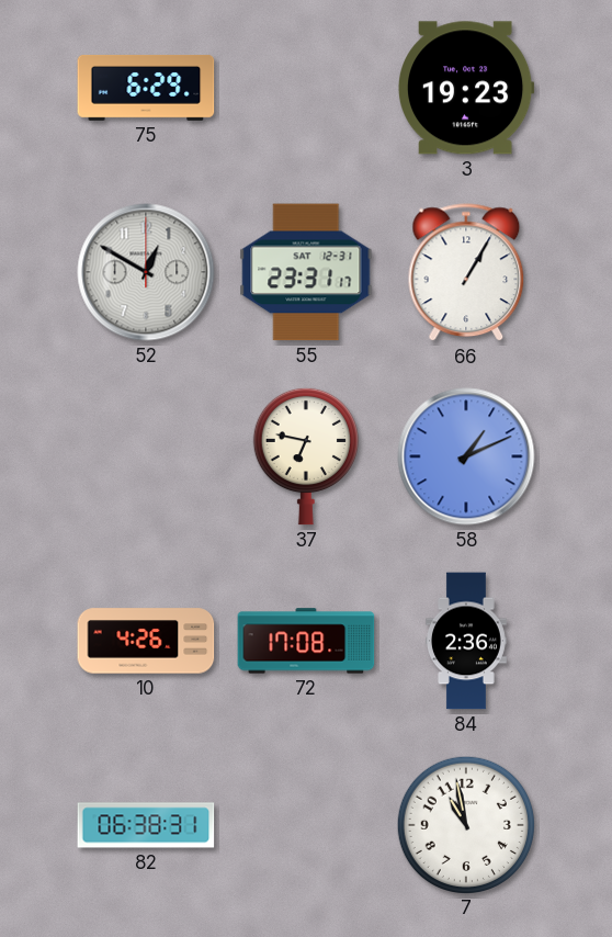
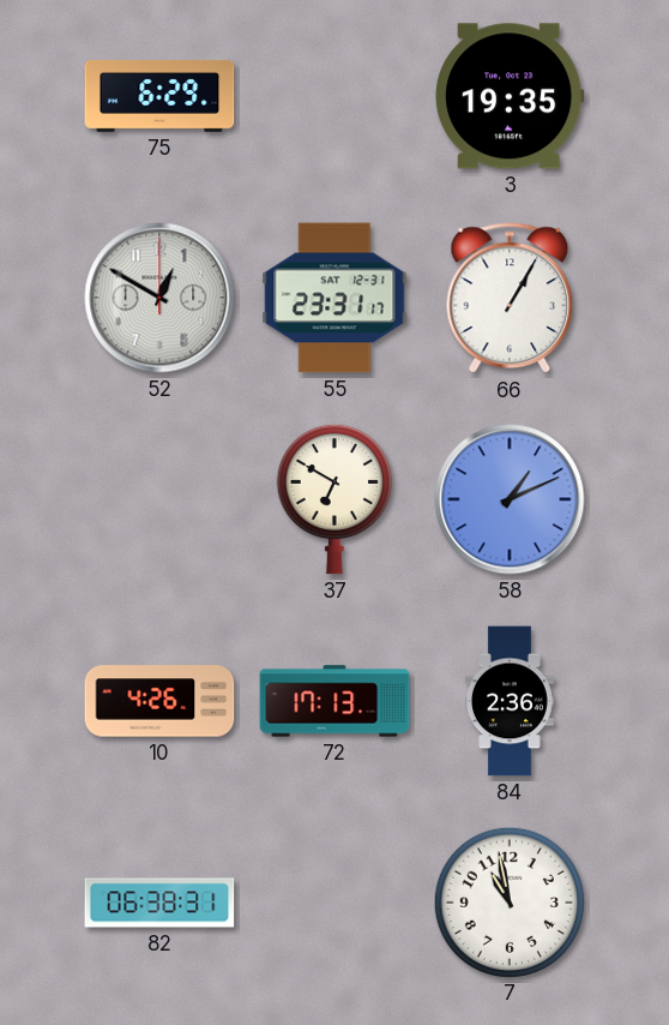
3: 19:23 -> 19:35
37: 6:47 -> 6:50
72: 17:08 -> 17:13
